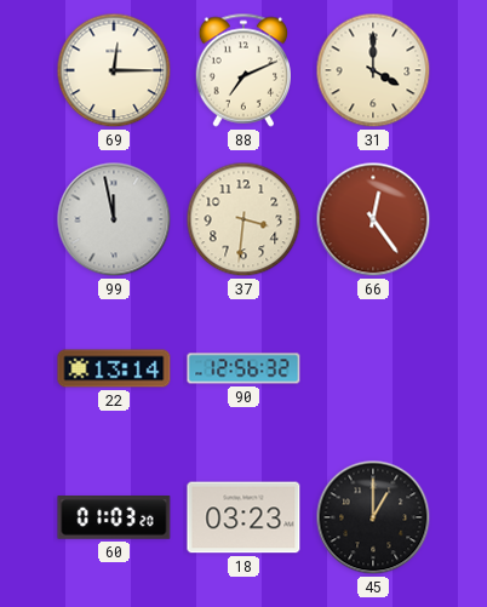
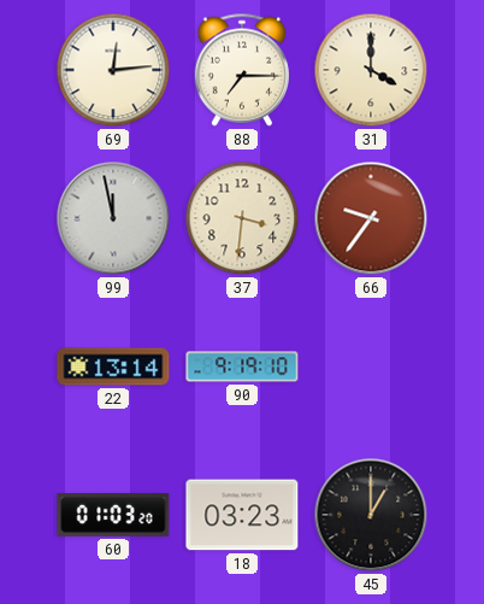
69: 12:15 -> 12:14
88: 7:11 -> 7:15
66: 12:24 -> 9:36
90: 12:56 -> 9:19
